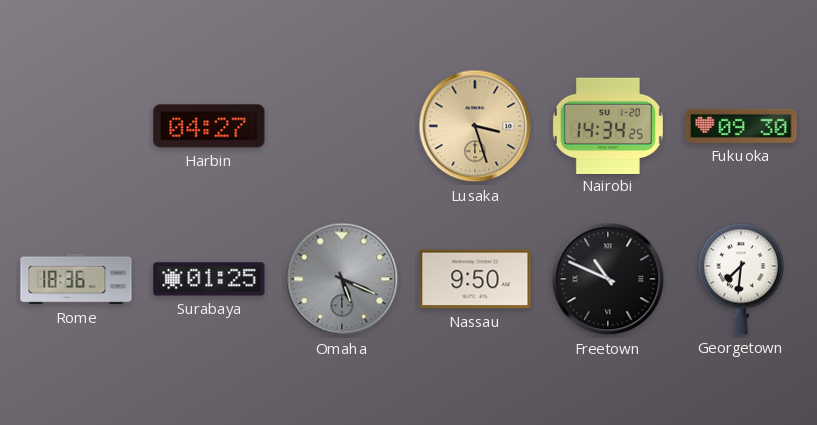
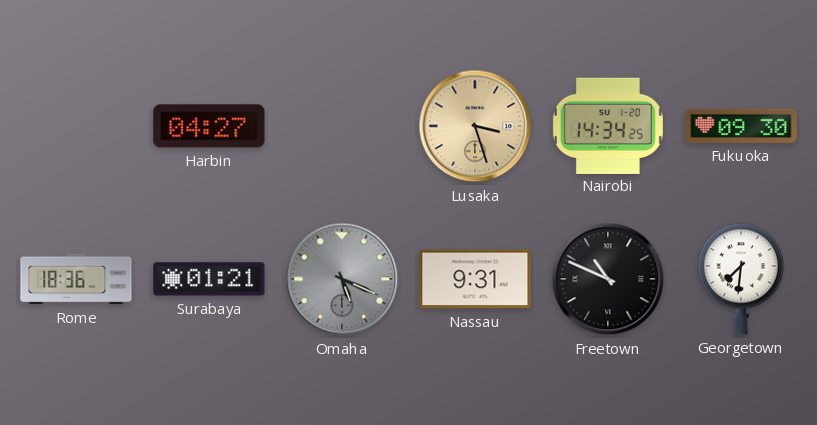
Surabaya: 01:25 -> 01:21
Nassau: 9:50 -> 9:31
